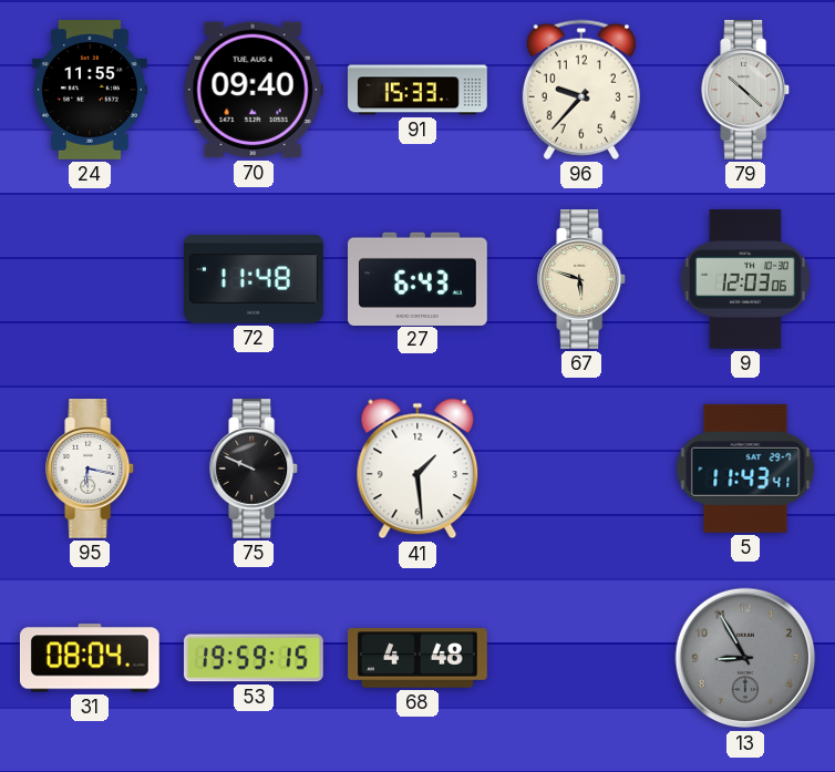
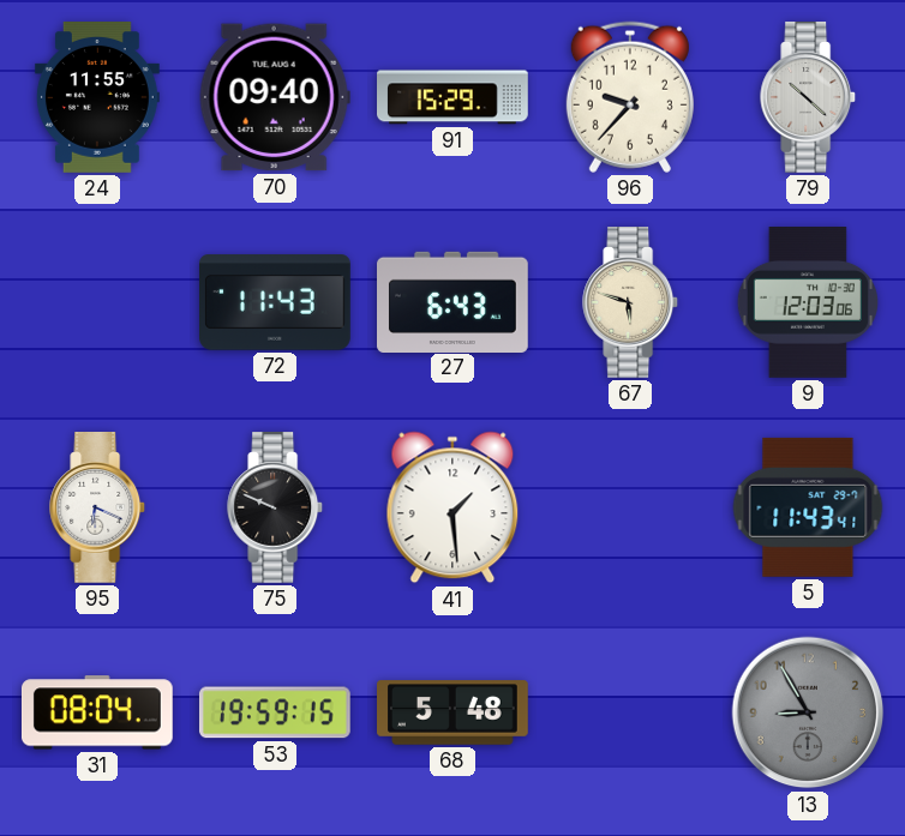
91: 15:33 -> 15:29
72: 11:48 -> 11:43
95: 6:17 -> 6:19
68: 4:48 -> 5:48
